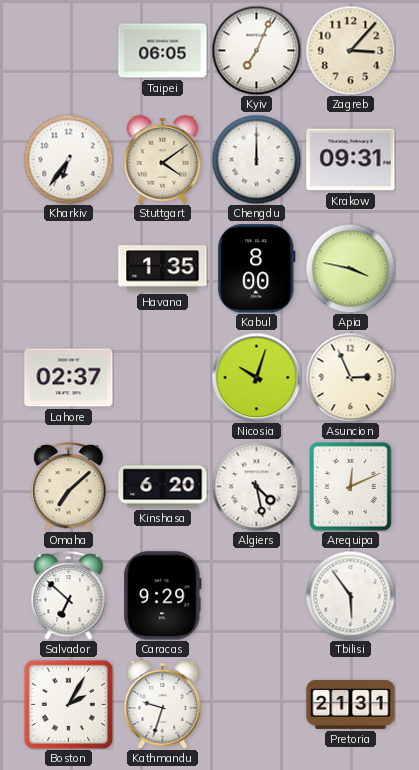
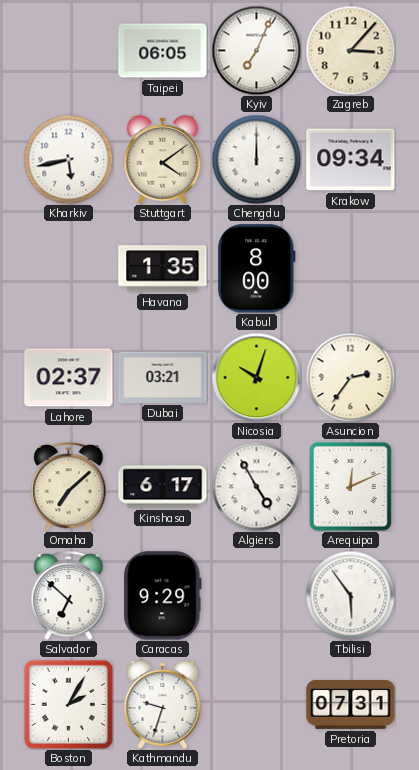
Kharkiv: 6:36 -> 5:43
Krakow: 09:31 -> 09:34
Apia: 3:47 -> none
Dubai: none -> 03:21
Asuncion: 2:56 -> 2:36
Kinshasa: 6:20 -> 6:17
Algiers: 4:28 -> 4:55
Pretoria: 21:31 -> 07:31
